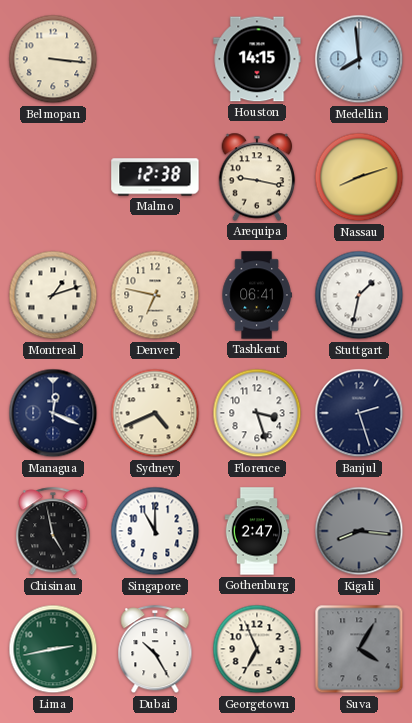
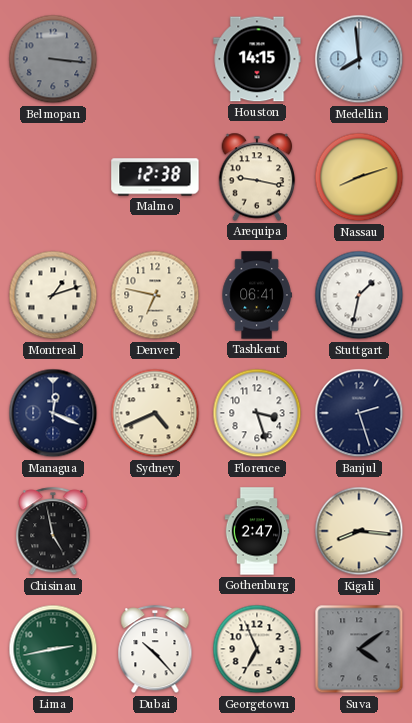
Belmopan dial: cream -> grey
Singapore: 11:00 -> none
Kigali dial: grey -> cream
Dubai: 10:25 -> 10:23
Suva: 4:05 -> 4:09
